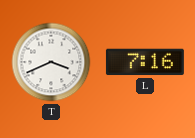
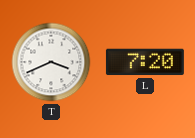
L: 7:16 -> 7:20
